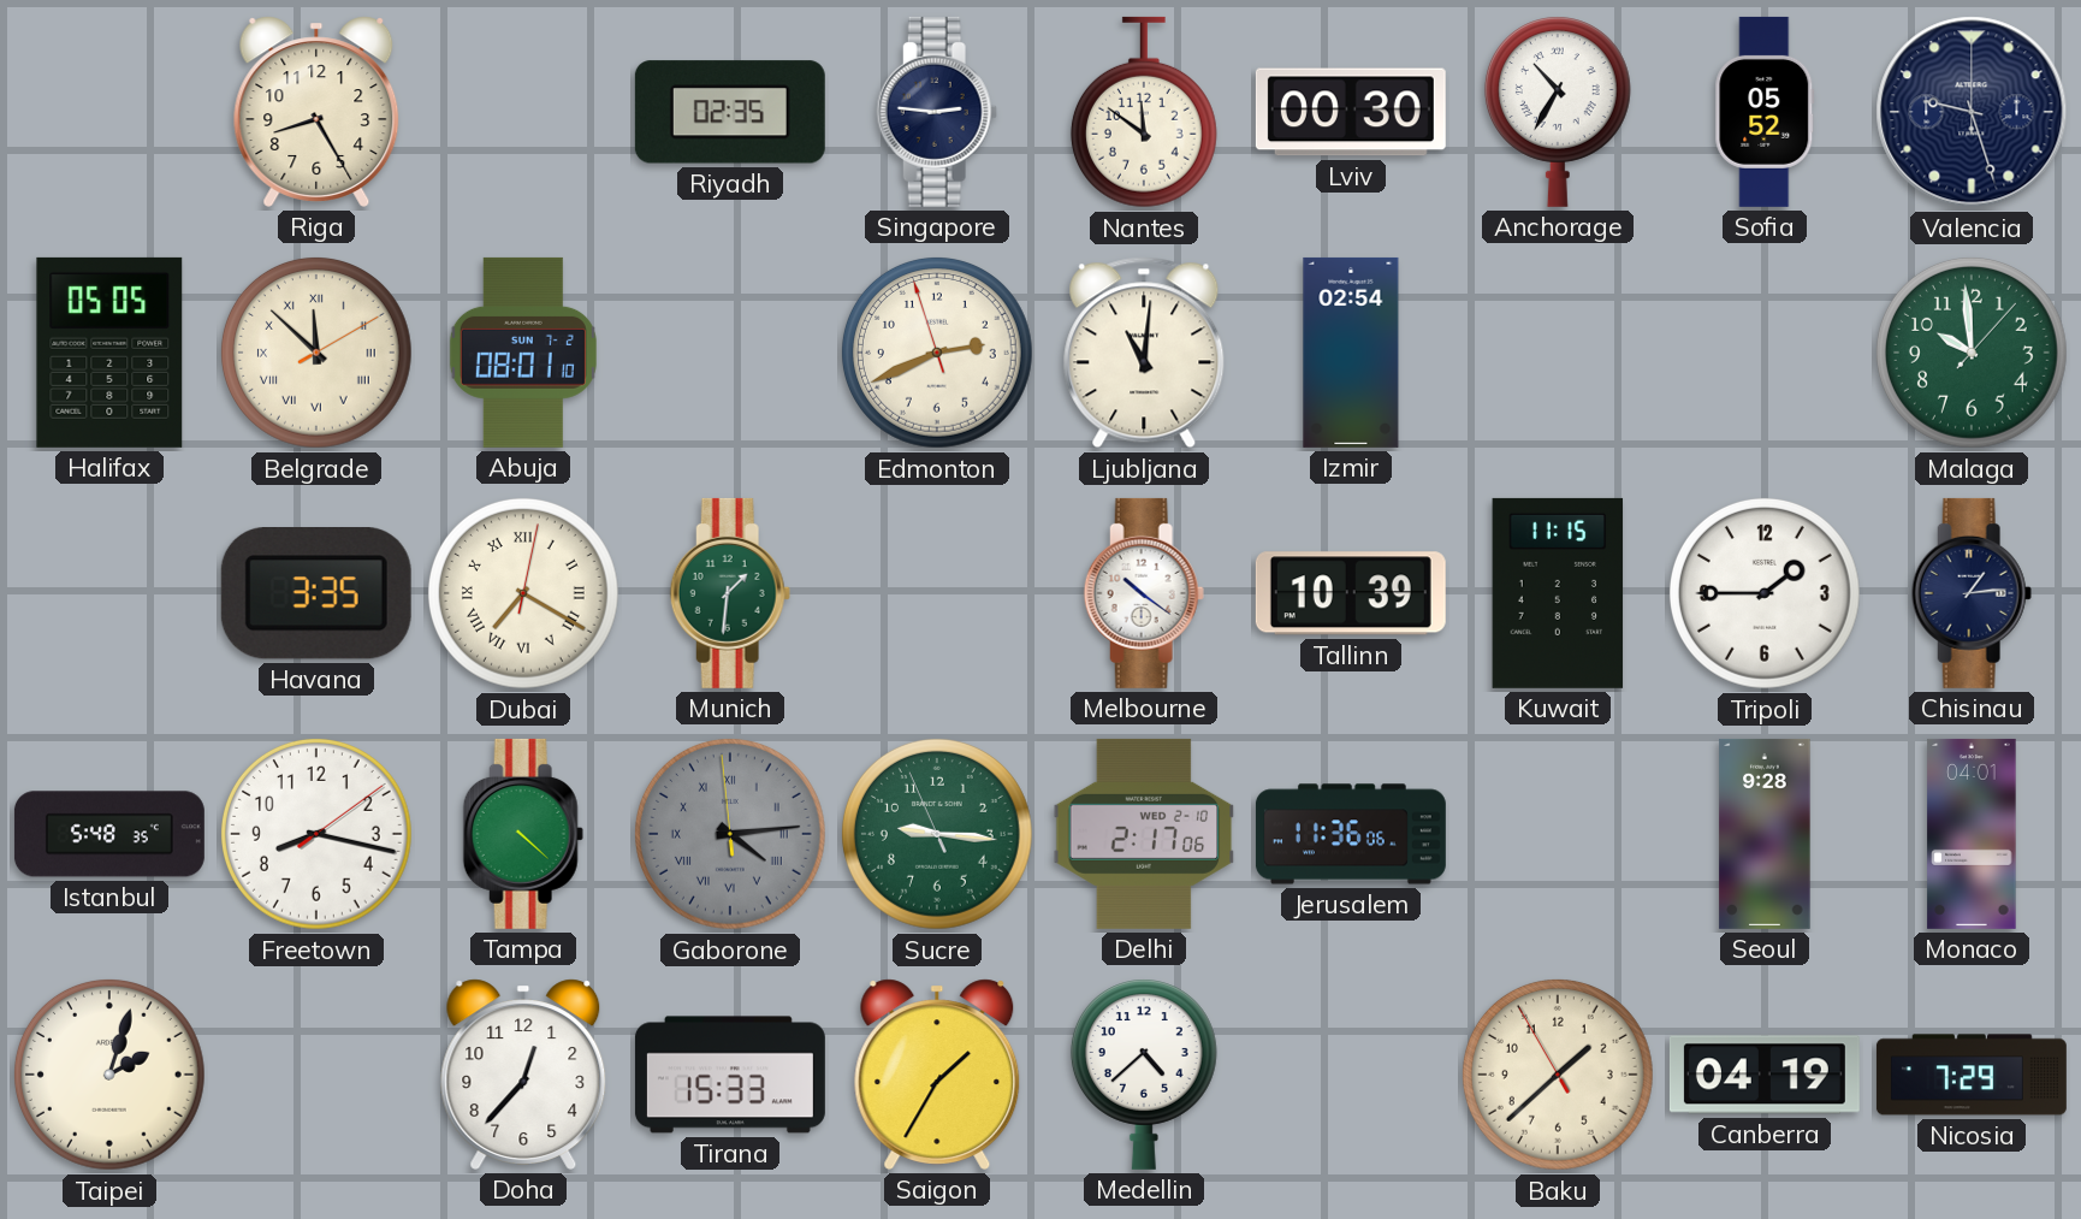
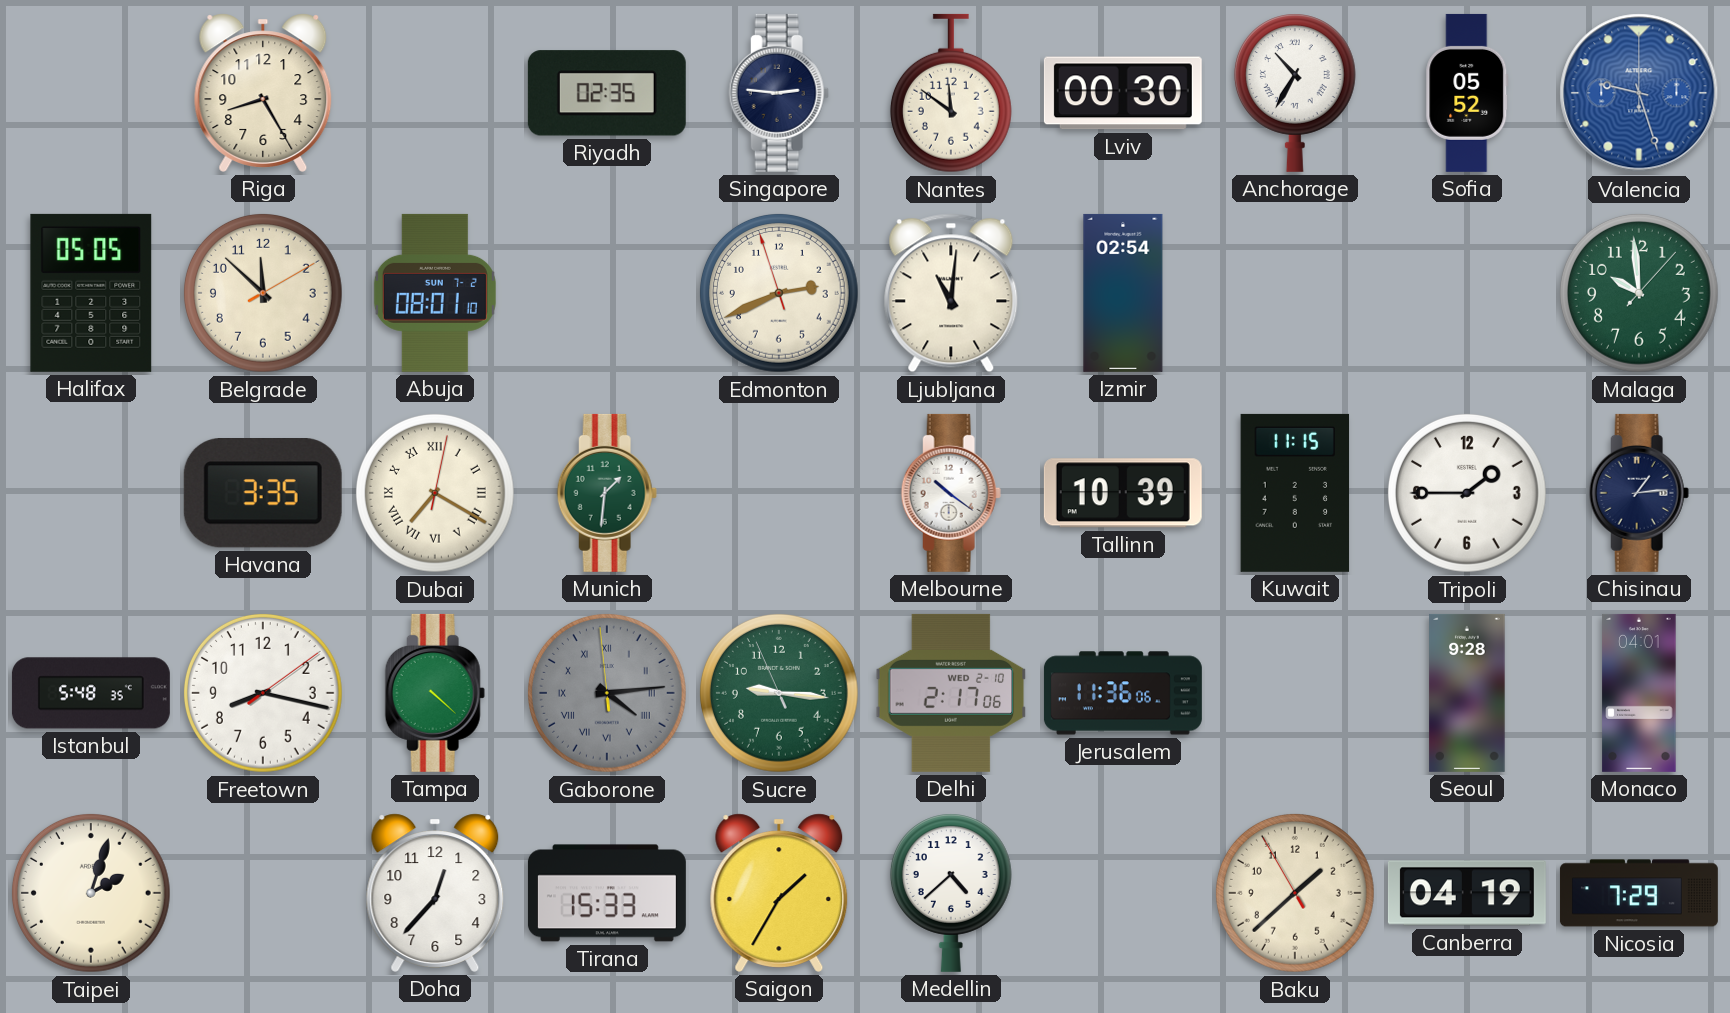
Valencia dial: navy -> blue
Belgrade numerals: Roman -> Arabic
